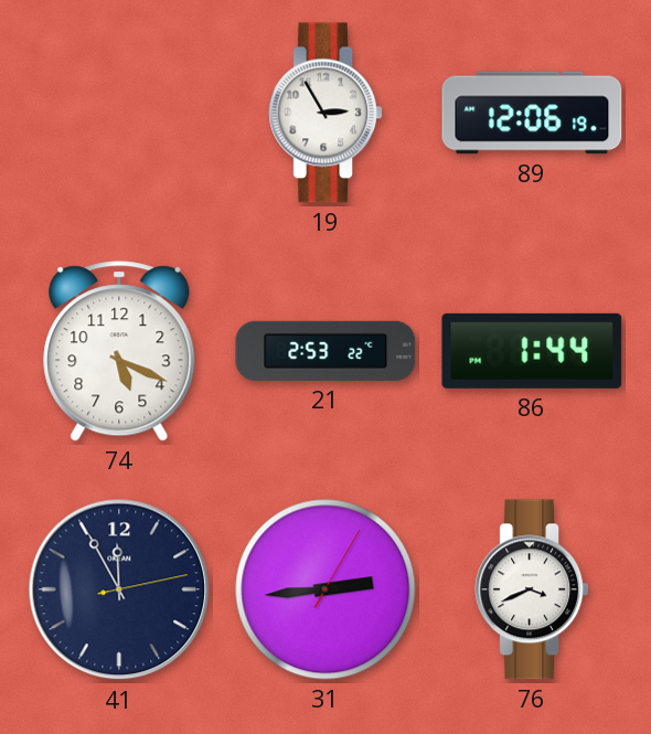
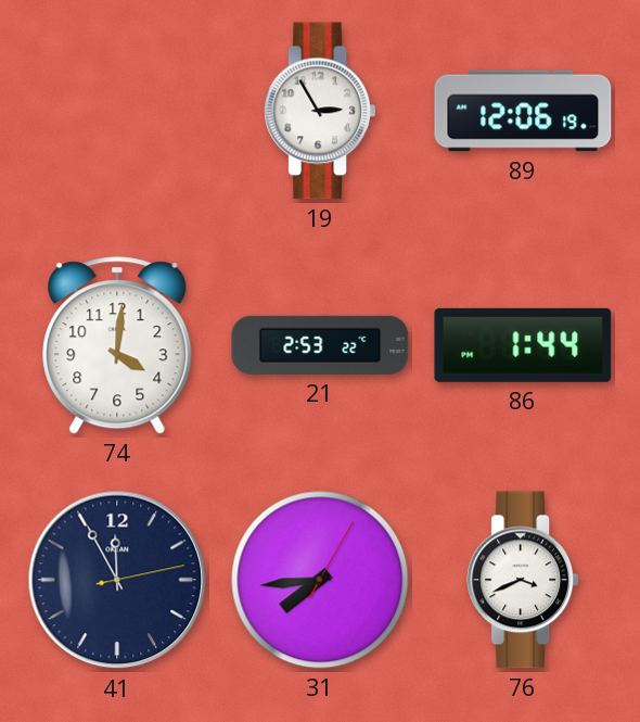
74: 5:19 -> 4:01
31: 2:44 -> 7:44
